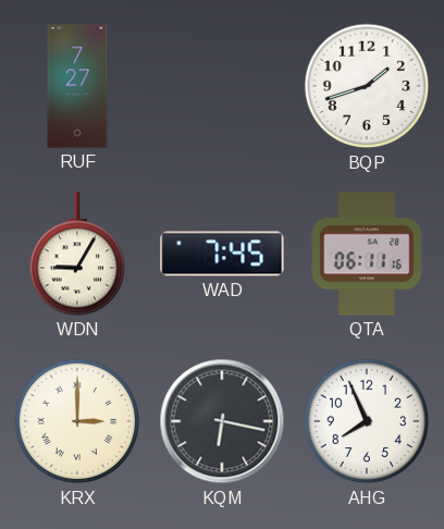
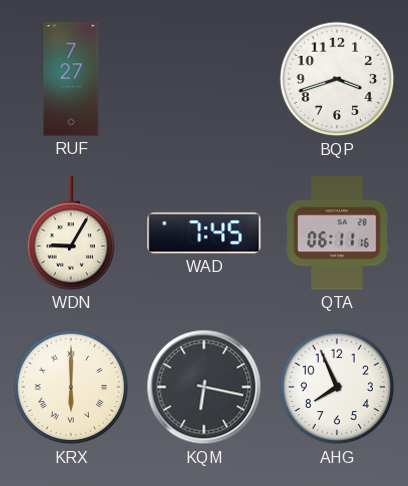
BQP: 1:42 -> 3:42
KRX: 3:00 -> 6:00
